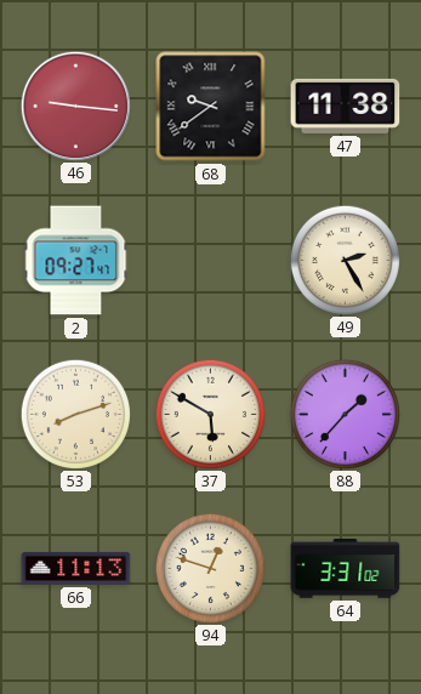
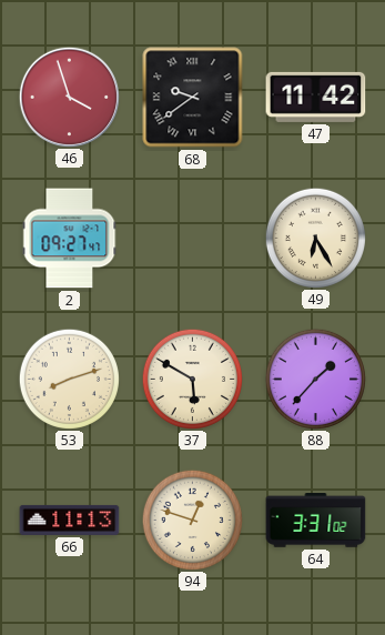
46: 9:16 -> 3:57
47: 11:38 -> 11:42
49: 2:25 -> 6:25
